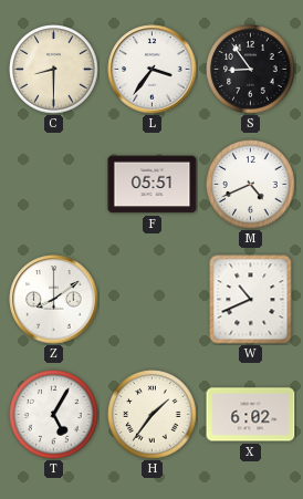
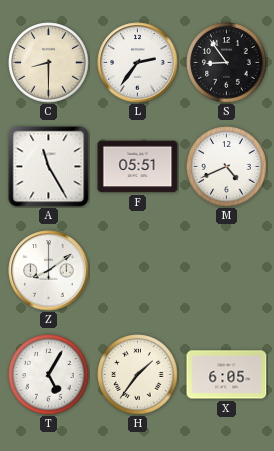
L: 3:36 -> 2:36
A: none -> 11:25
W: 10:41 -> none
X: 6:02 -> 6:05
